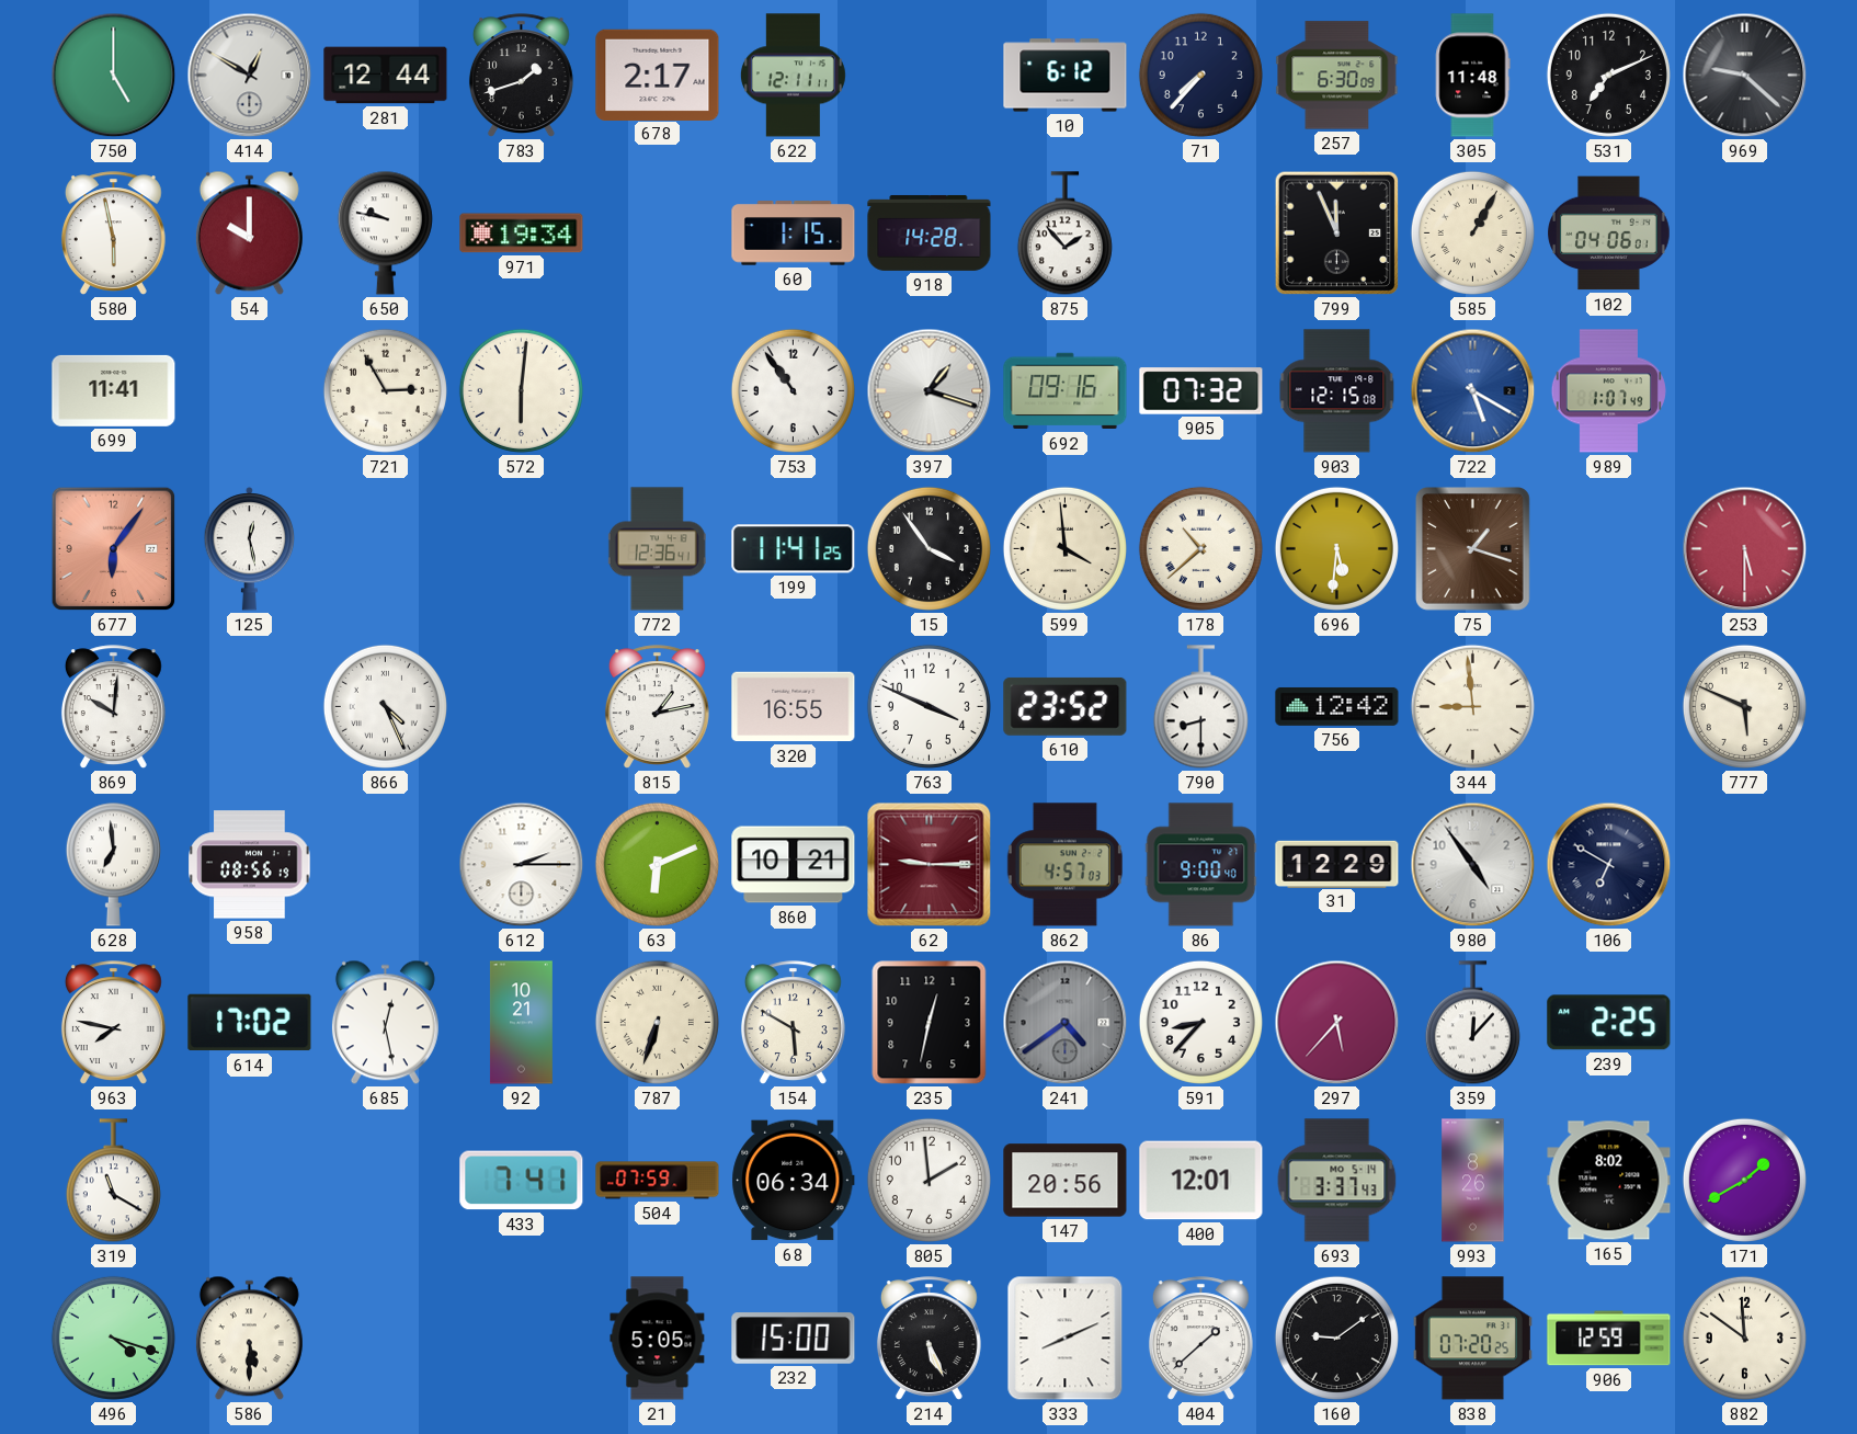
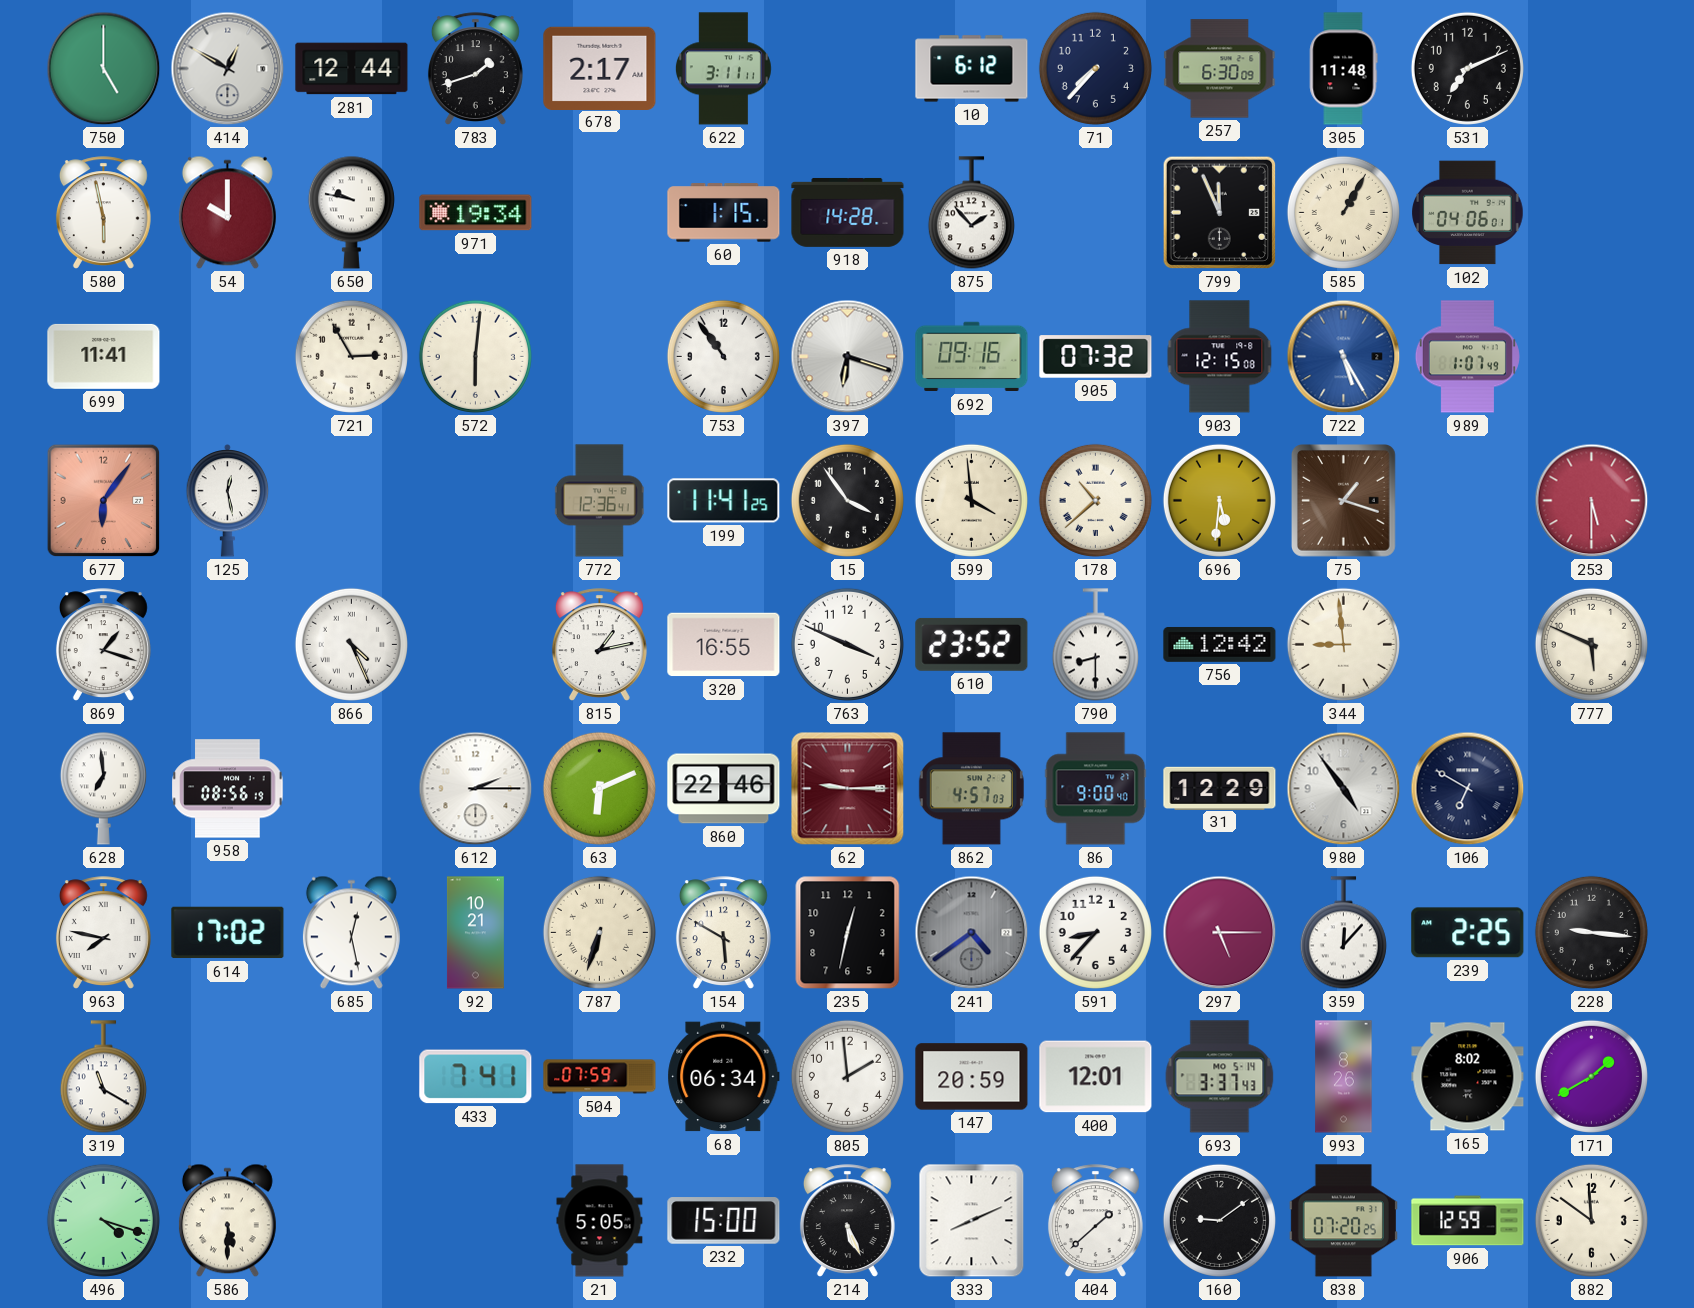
622: 12:11 -> 3:11
969: 9:22 -> none
397: 1:18 -> 6:18
722: 5:20 -> 5:25
869: 10:01 -> 1:18
860: 10:21 -> 22:46
297: 5:37 -> 5:15
228: none -> 9:16
147: 20:56 -> 20:59
